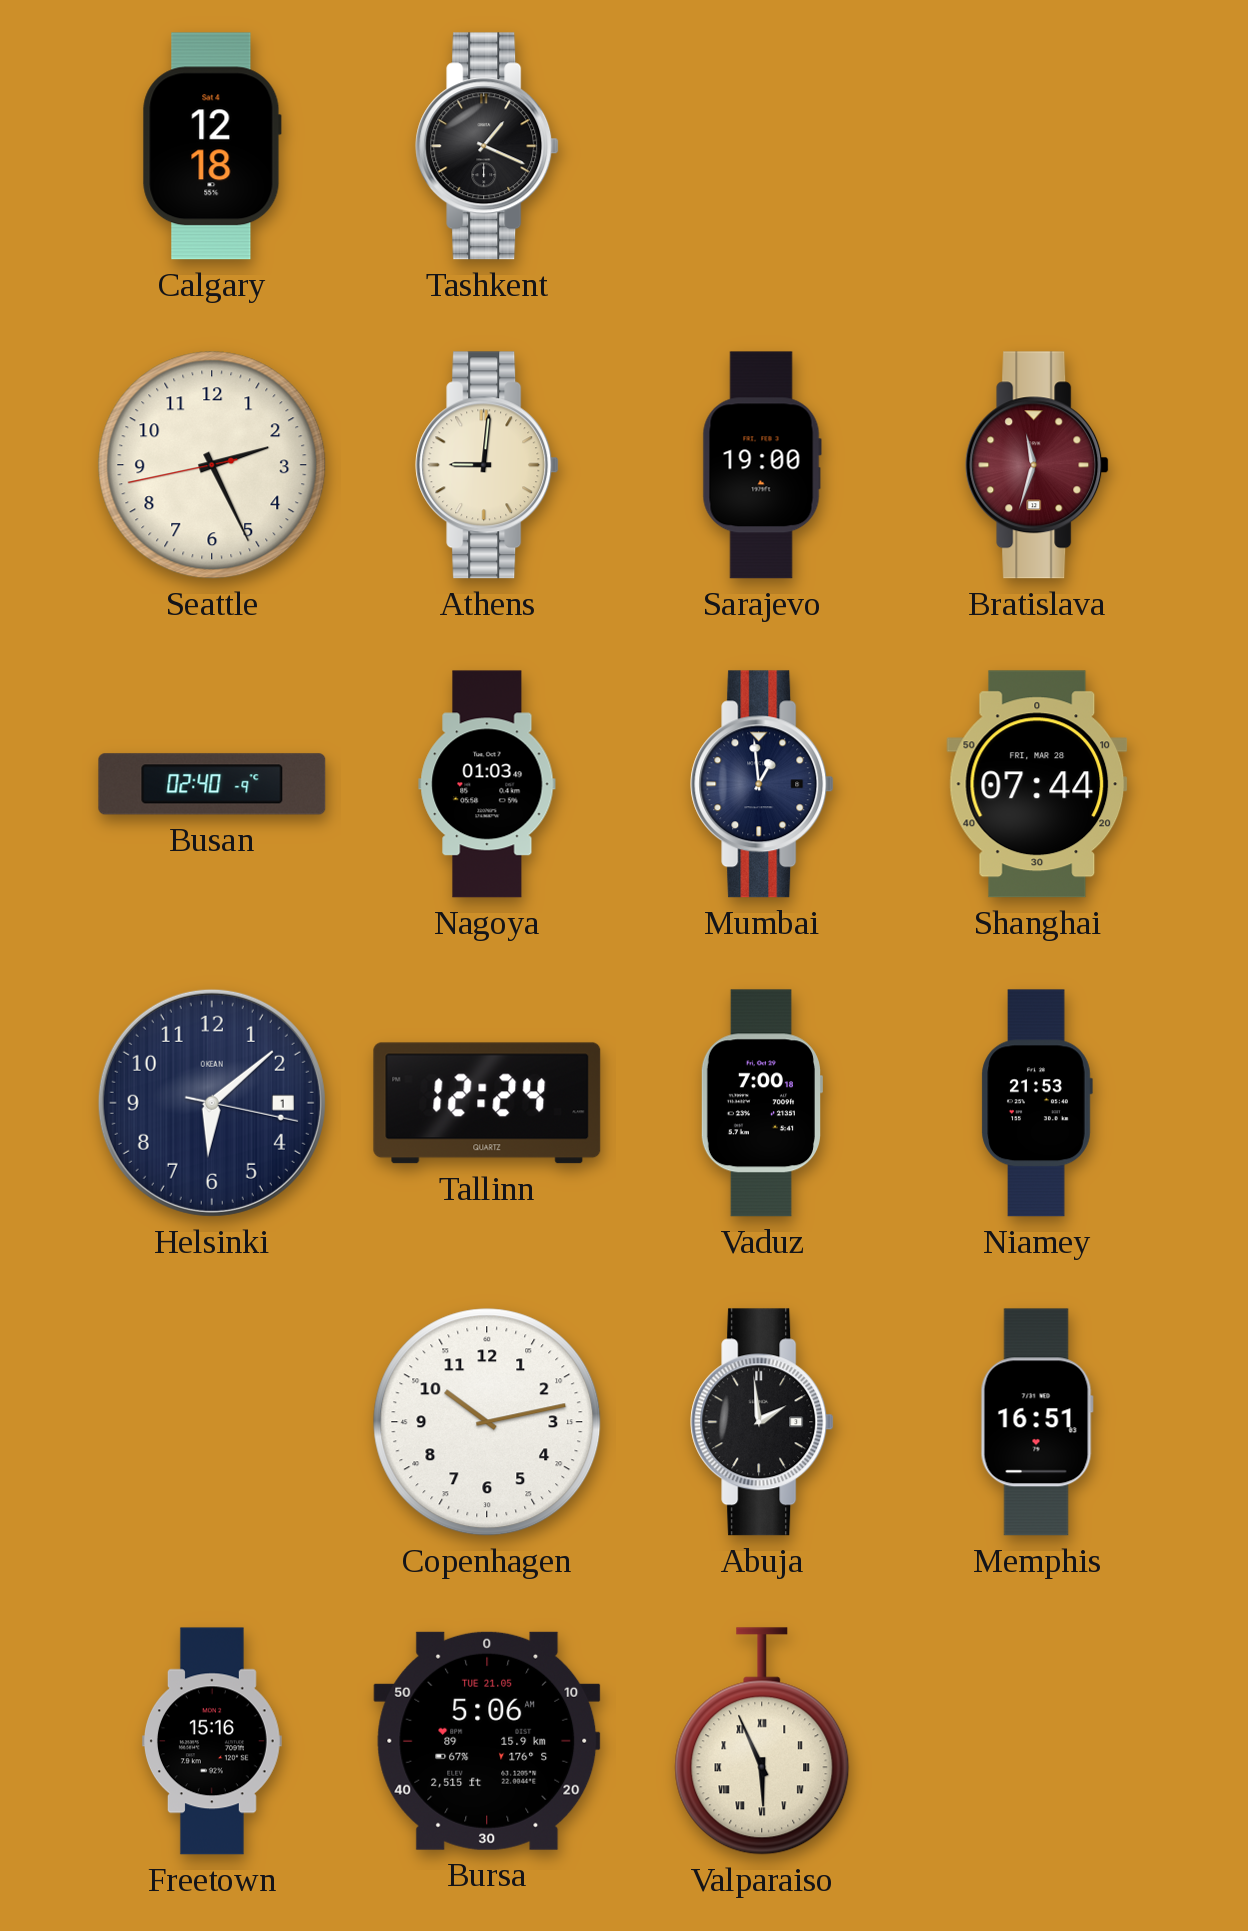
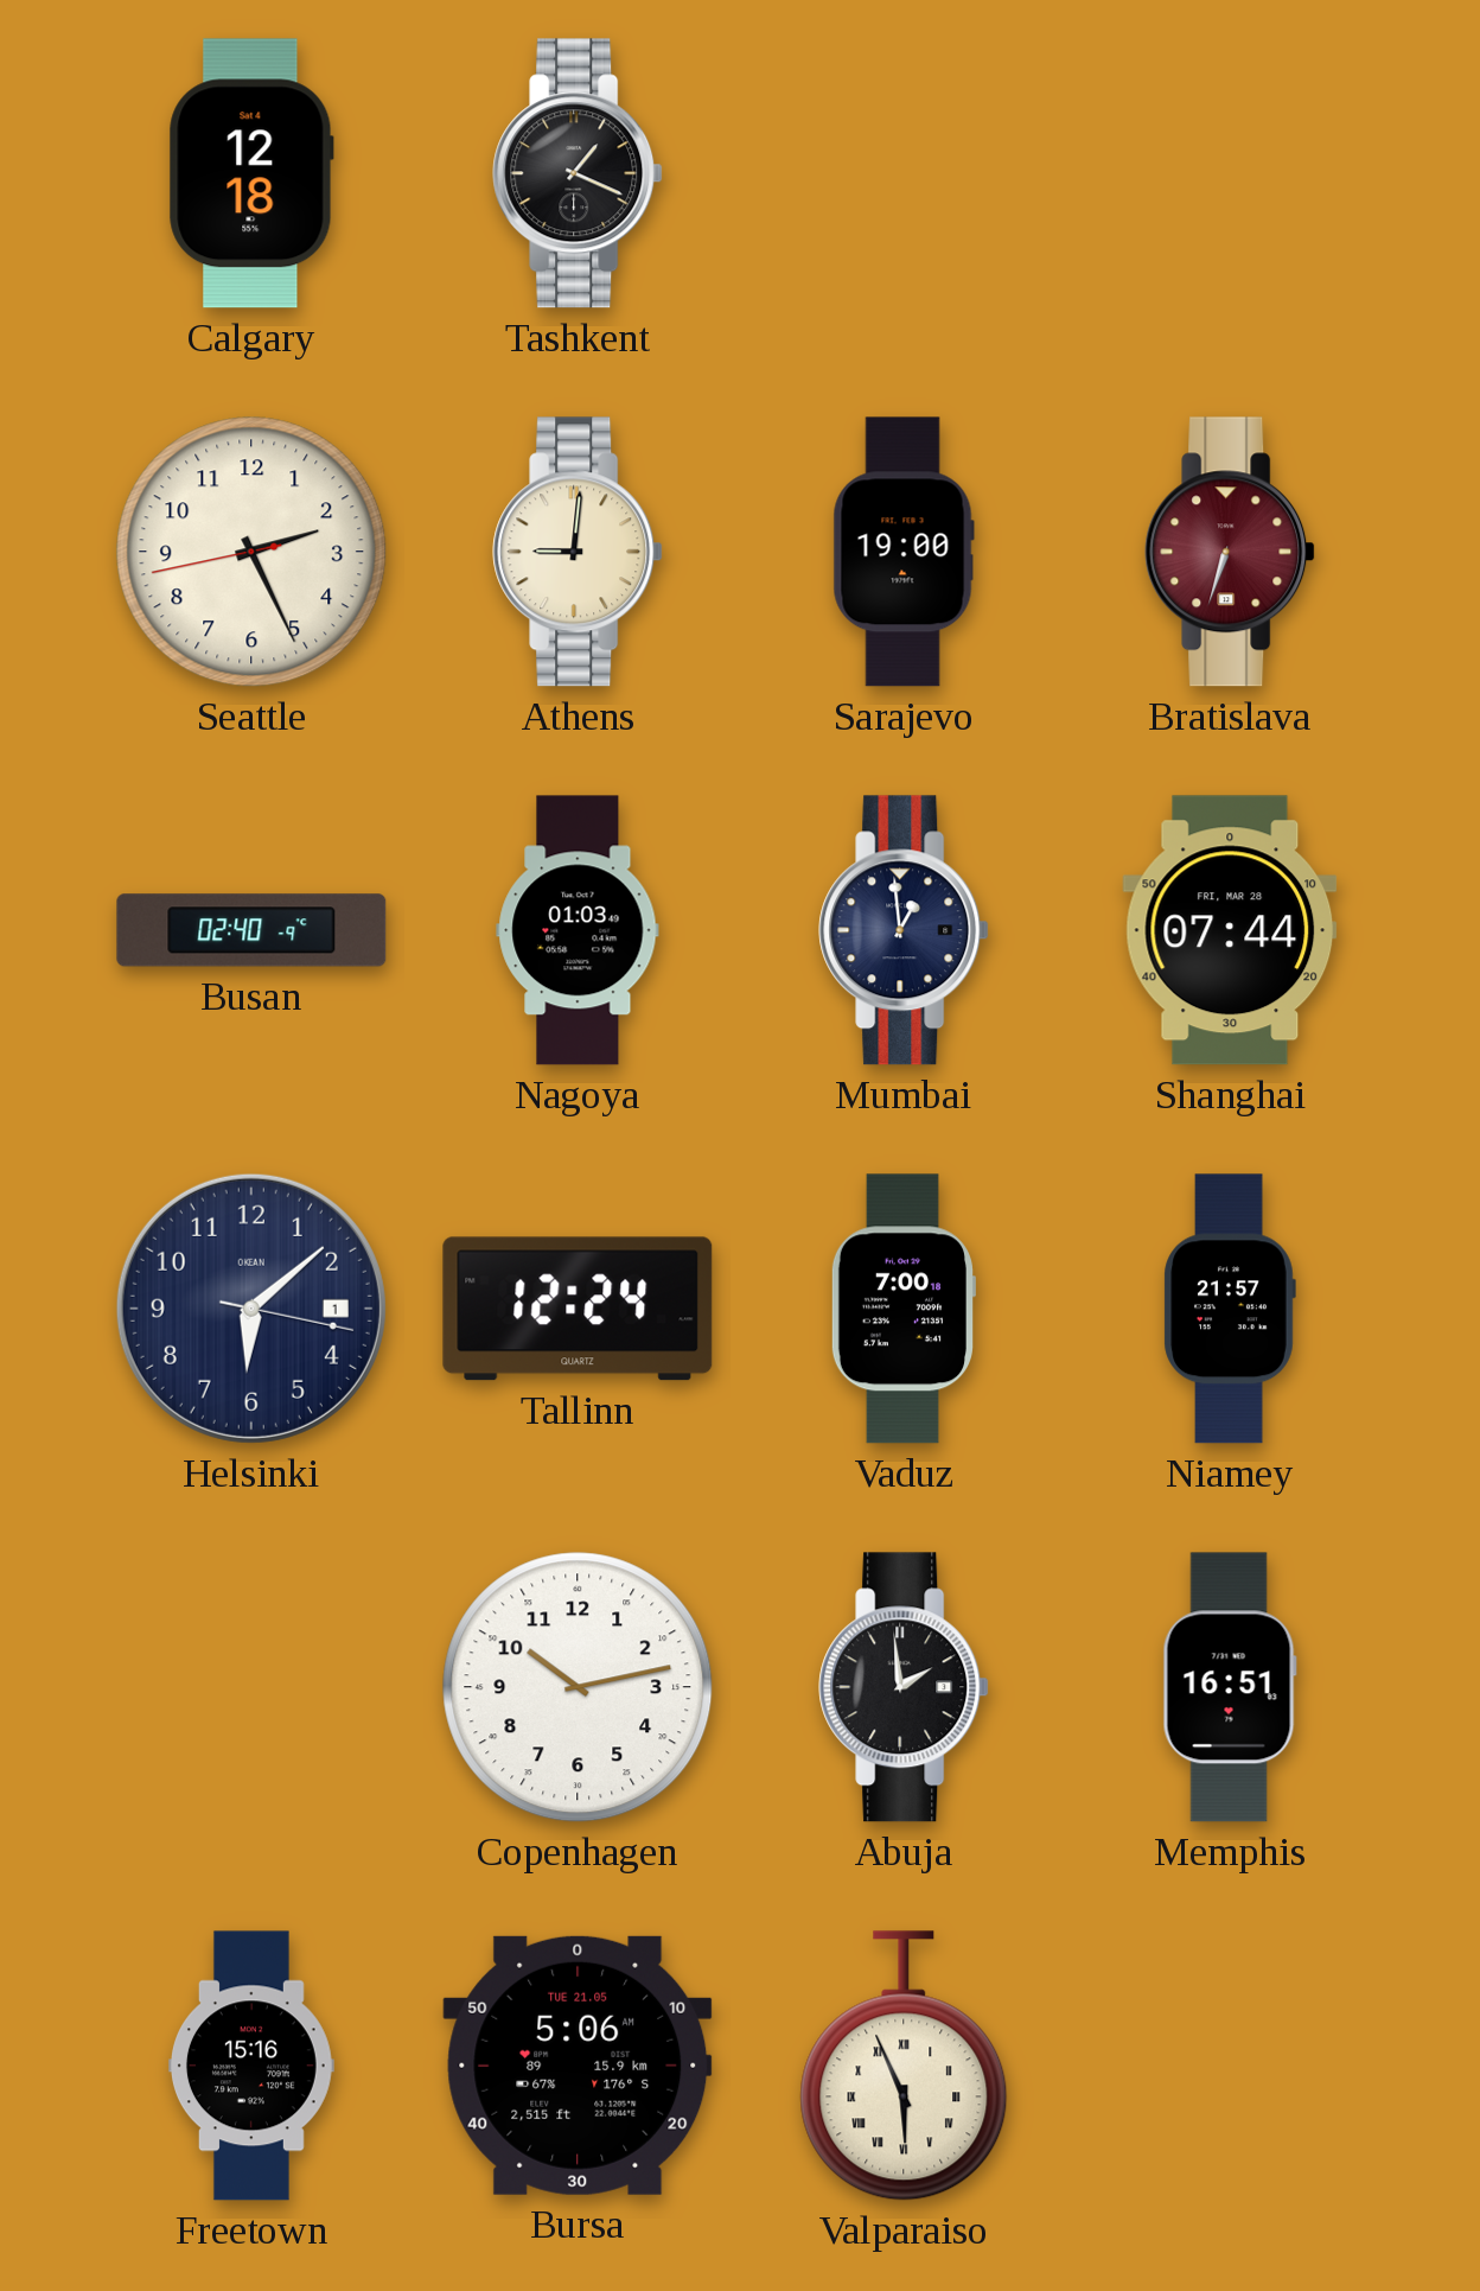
Bratislava: 11:33 -> 6:33
Niamey: 21:53 -> 21:57
